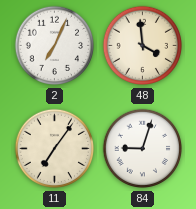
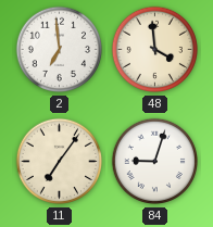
2: 7:04 -> 6:59
